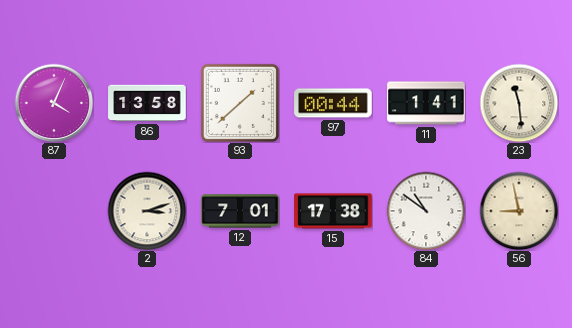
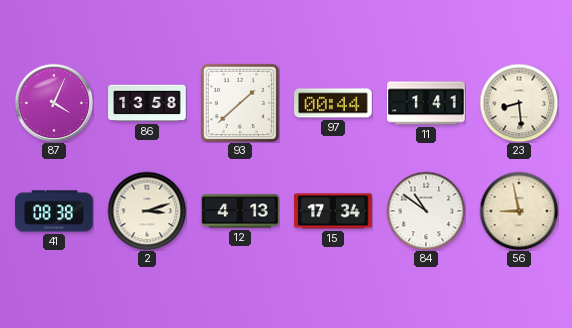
23: 11:29 -> 8:29
41: none -> 08:38
12: 7:01 -> 4:13
15: 17:38 -> 17:34
